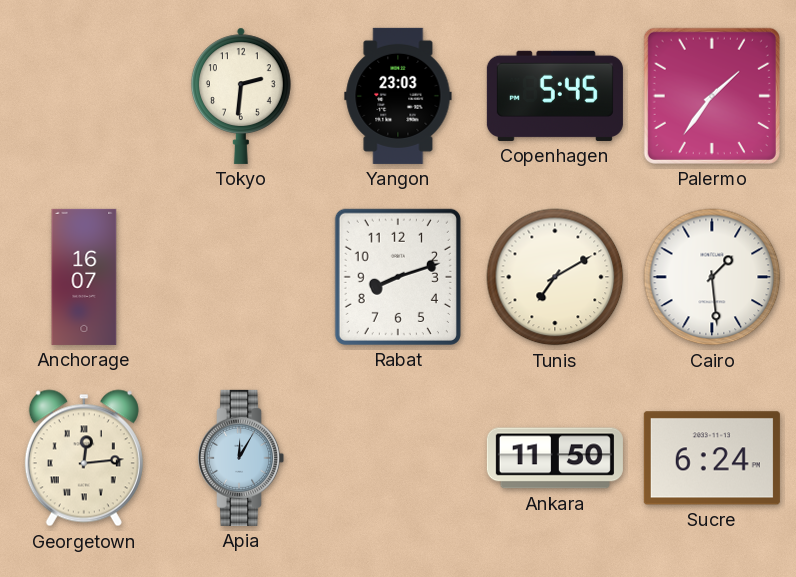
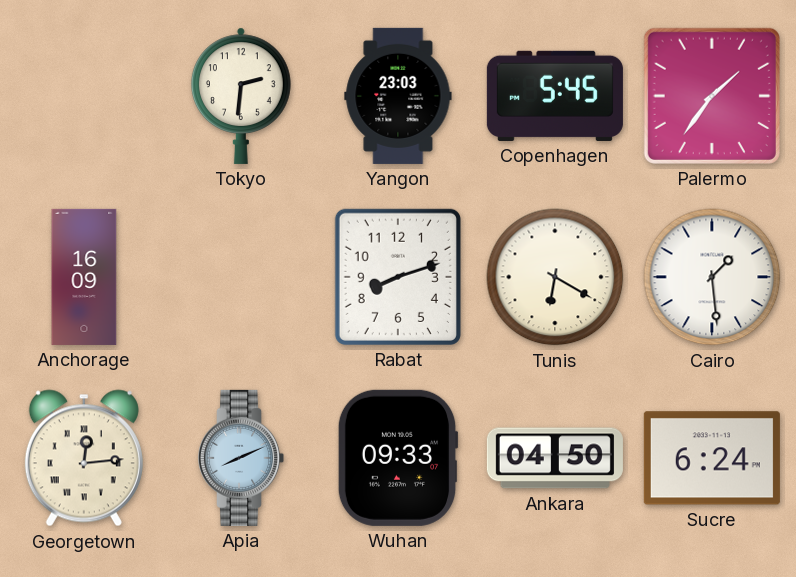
Anchorage: 16:07 -> 16:09
Tunis: 7:10 -> 6:20
Apia: 12:05 -> 8:11
Wuhan: none -> 09:33
Ankara: 11:50 -> 04:50
